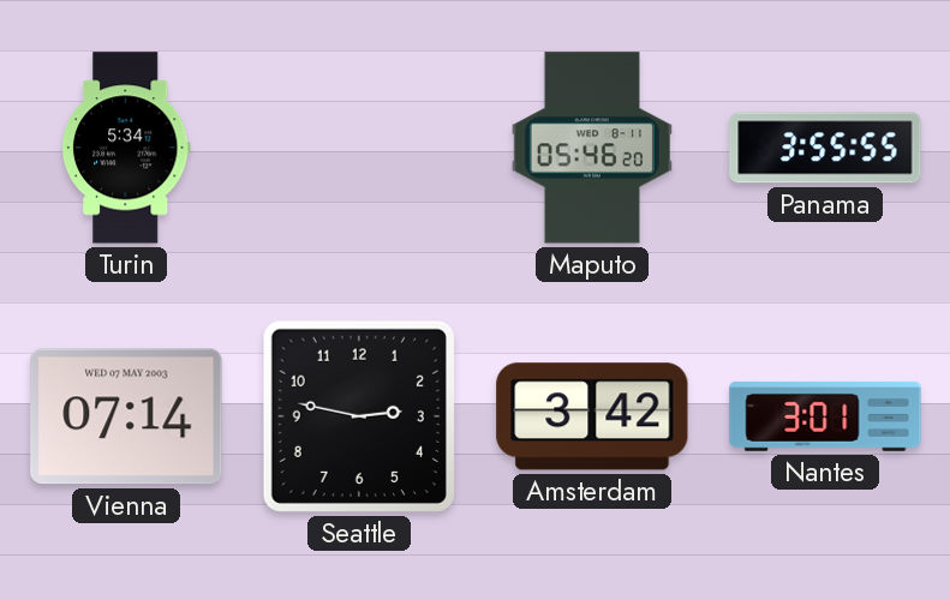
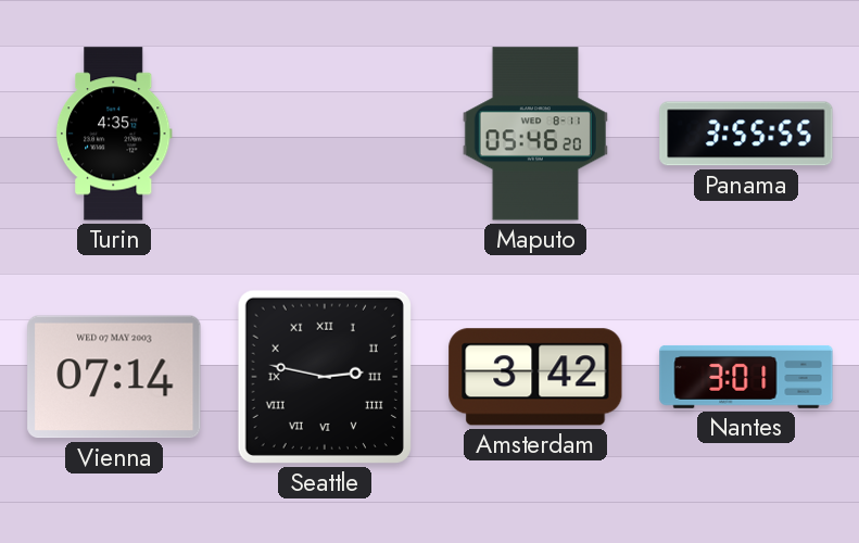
Turin: 5:34 -> 4:35
Seattle numerals: Arabic -> Roman
